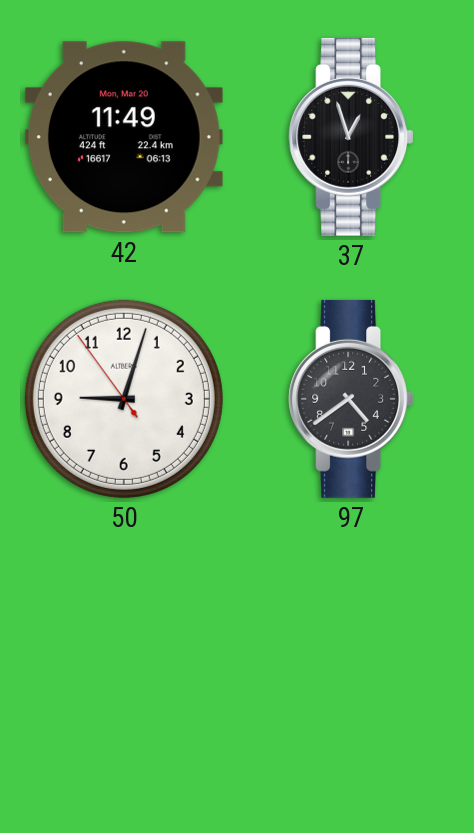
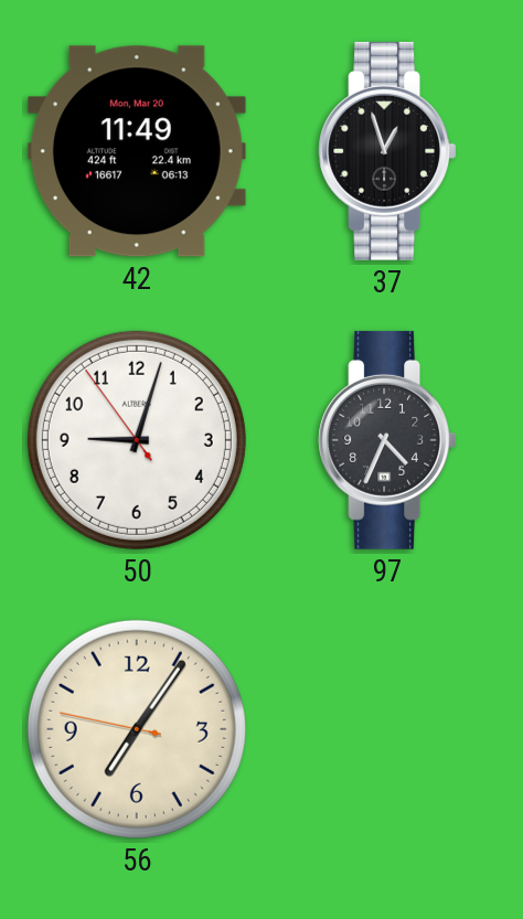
97: 4:39 -> 4:34
56: none -> 7:05
